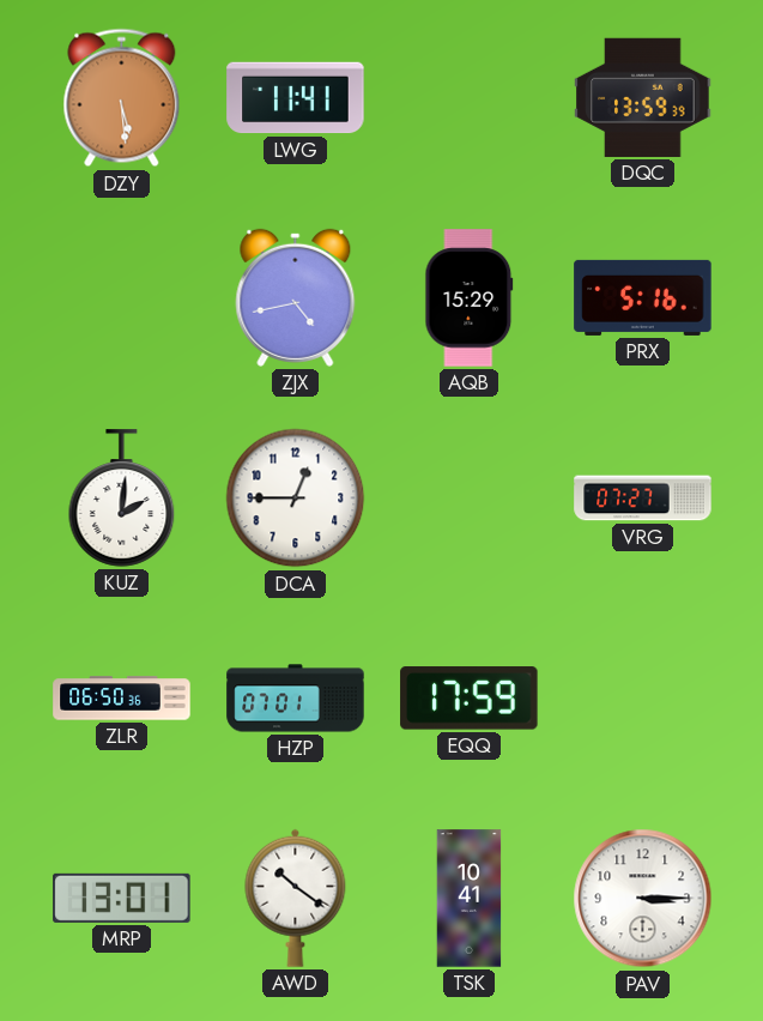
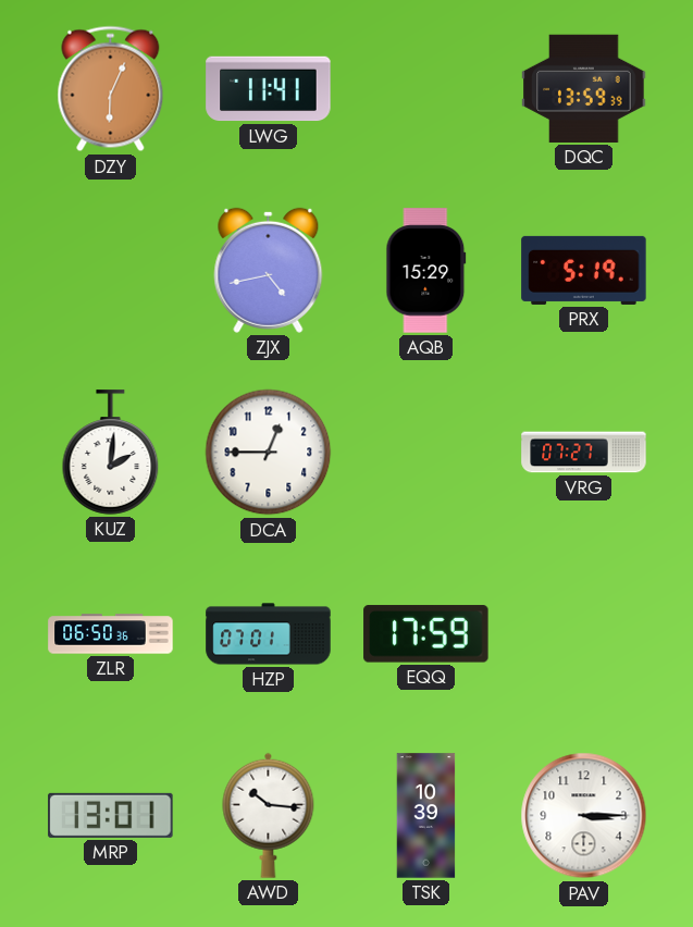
DZY: 5:29 -> 6:04
PRX: 5:16 -> 5:19
AWD: 10:21 -> 10:16
TSK: 10:41 -> 10:39
